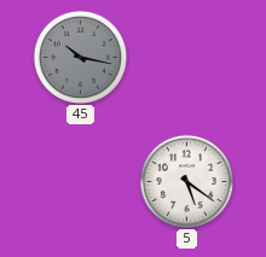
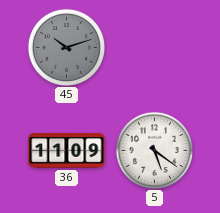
45: 10:17 -> 10:12
36: none -> 11:09
